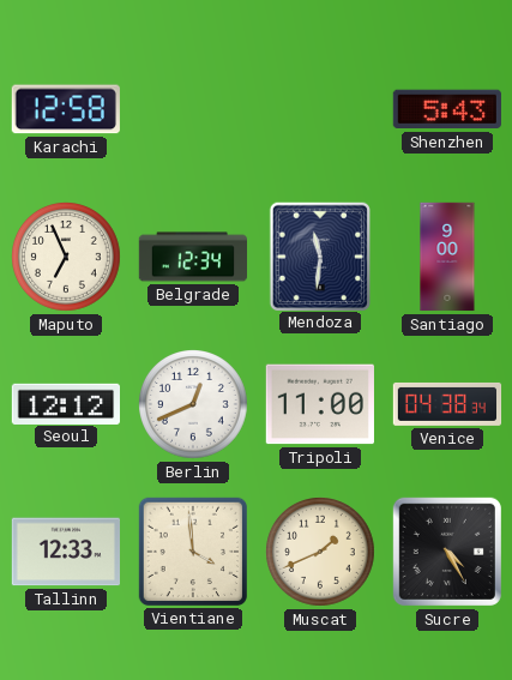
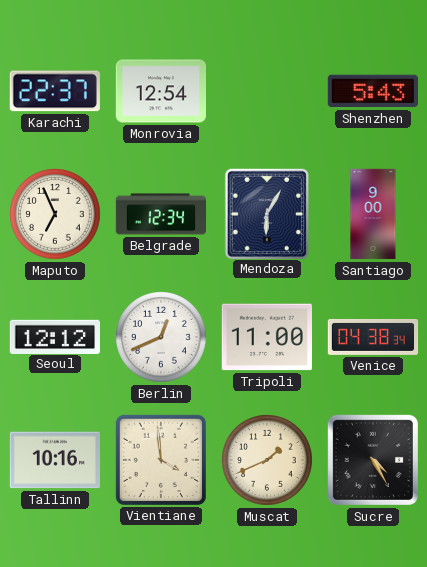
Karachi: 12:58 -> 22:37
Monrovia: none -> 12:54
Mendoza: 11:31 -> 6:05
Tallinn: 12:33 -> 10:16
